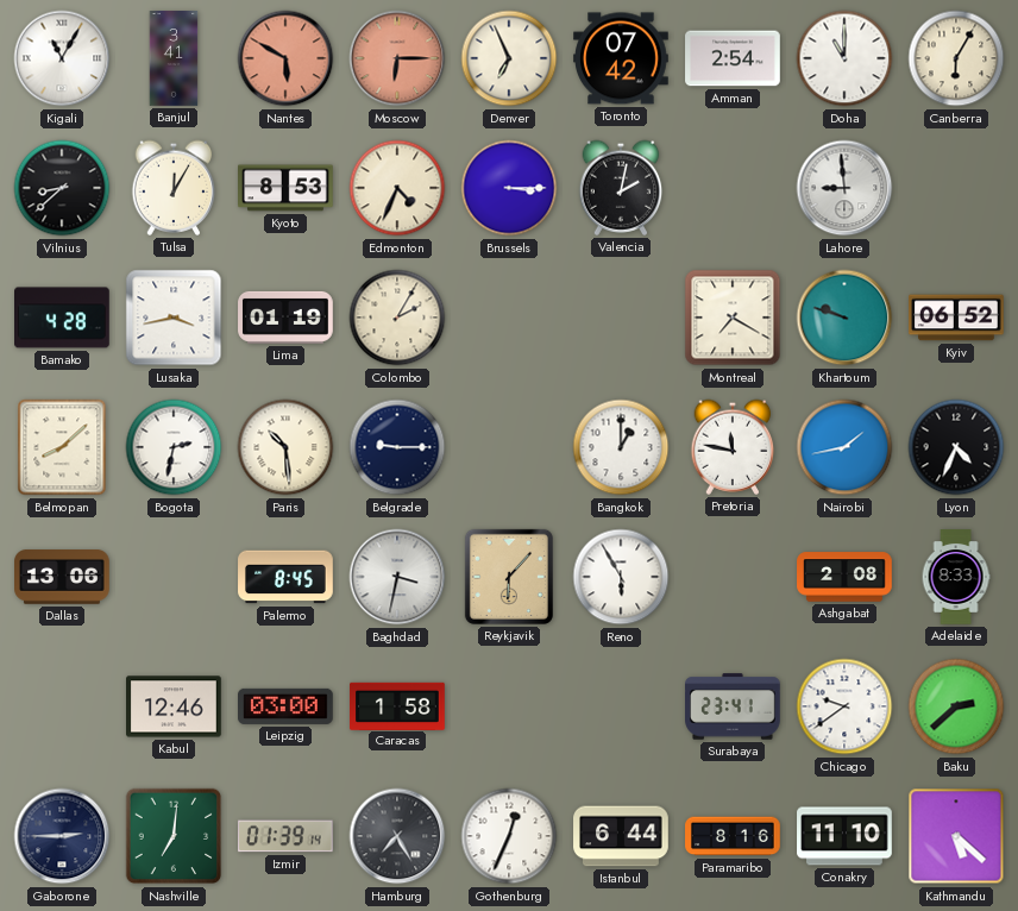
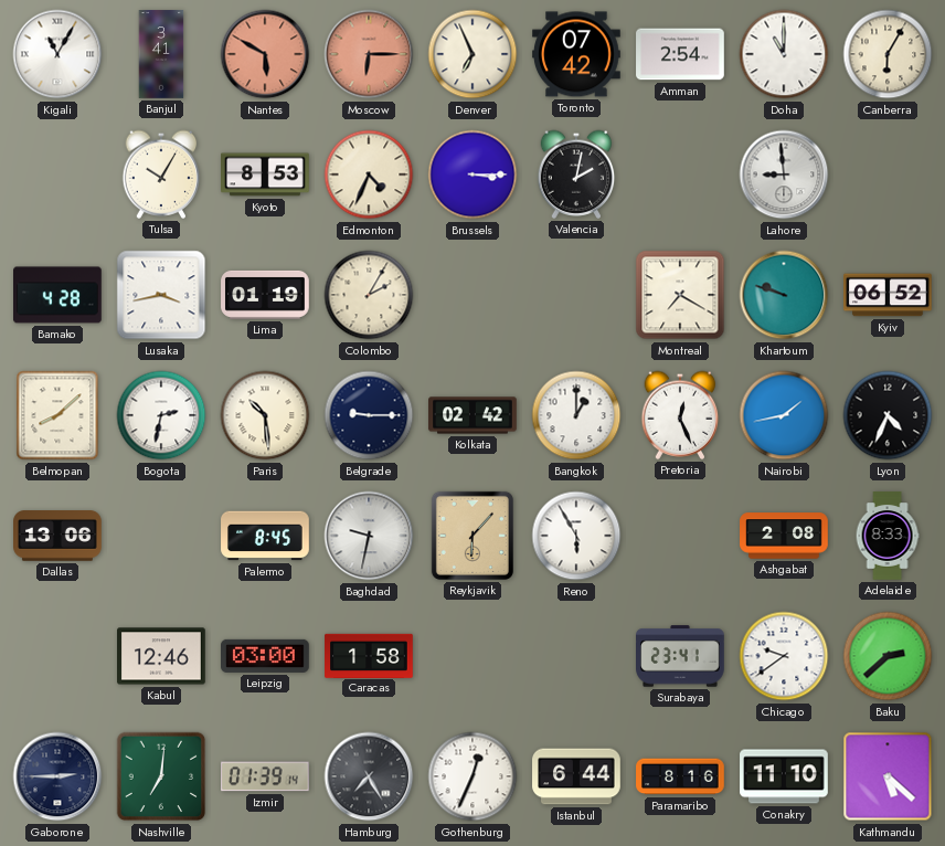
Vilnius: 8:38 -> none
Tulsa: 12:05 -> 10:05
Kolkata: none -> 02:42
Pretoria: 11:47 -> 12:26
Baghdad: 3:32 -> 9:32
